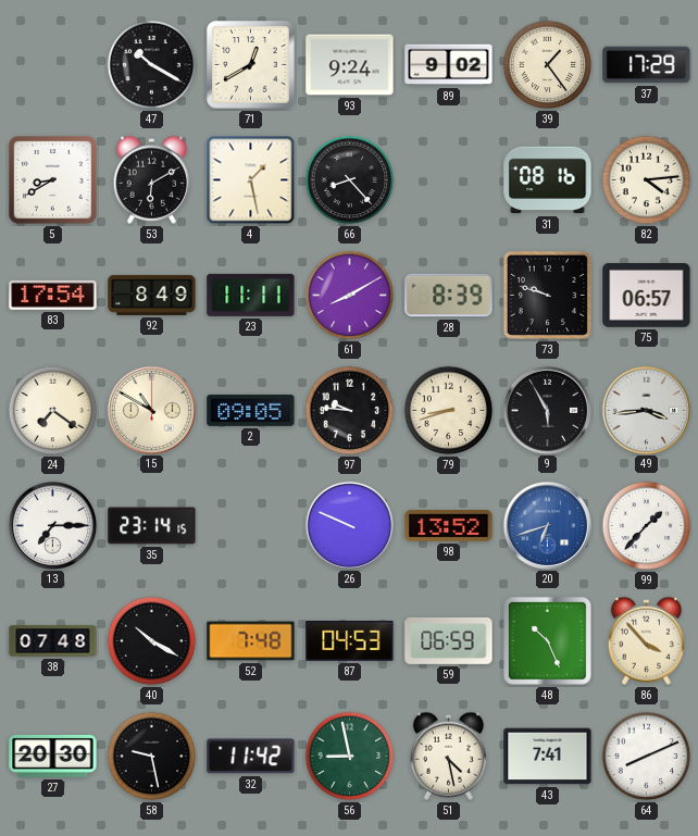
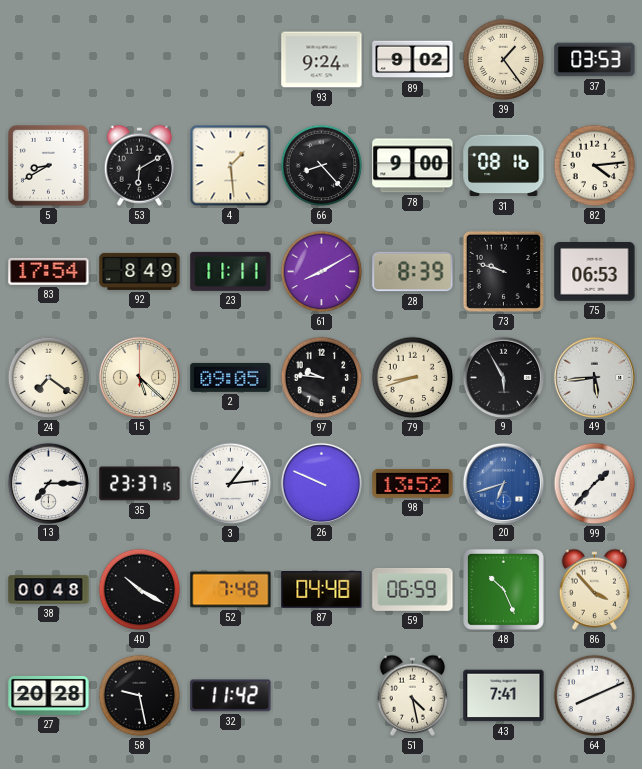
47: 10:20 -> none
71: 12:40 -> none
37: 17:29 -> 03:53
4: 1:28 -> 1:29
78: none -> 9:00
75: 06:57 -> 06:53
15: 10:50 -> 5:22
49: 3:44 -> 5:44
35: 23:14 -> 23:37
3: none -> 1:14
38: 07:48 -> 00:48
87: 04:53 -> 04:48
27: 20:30 -> 20:28
56: 8:58 -> none
